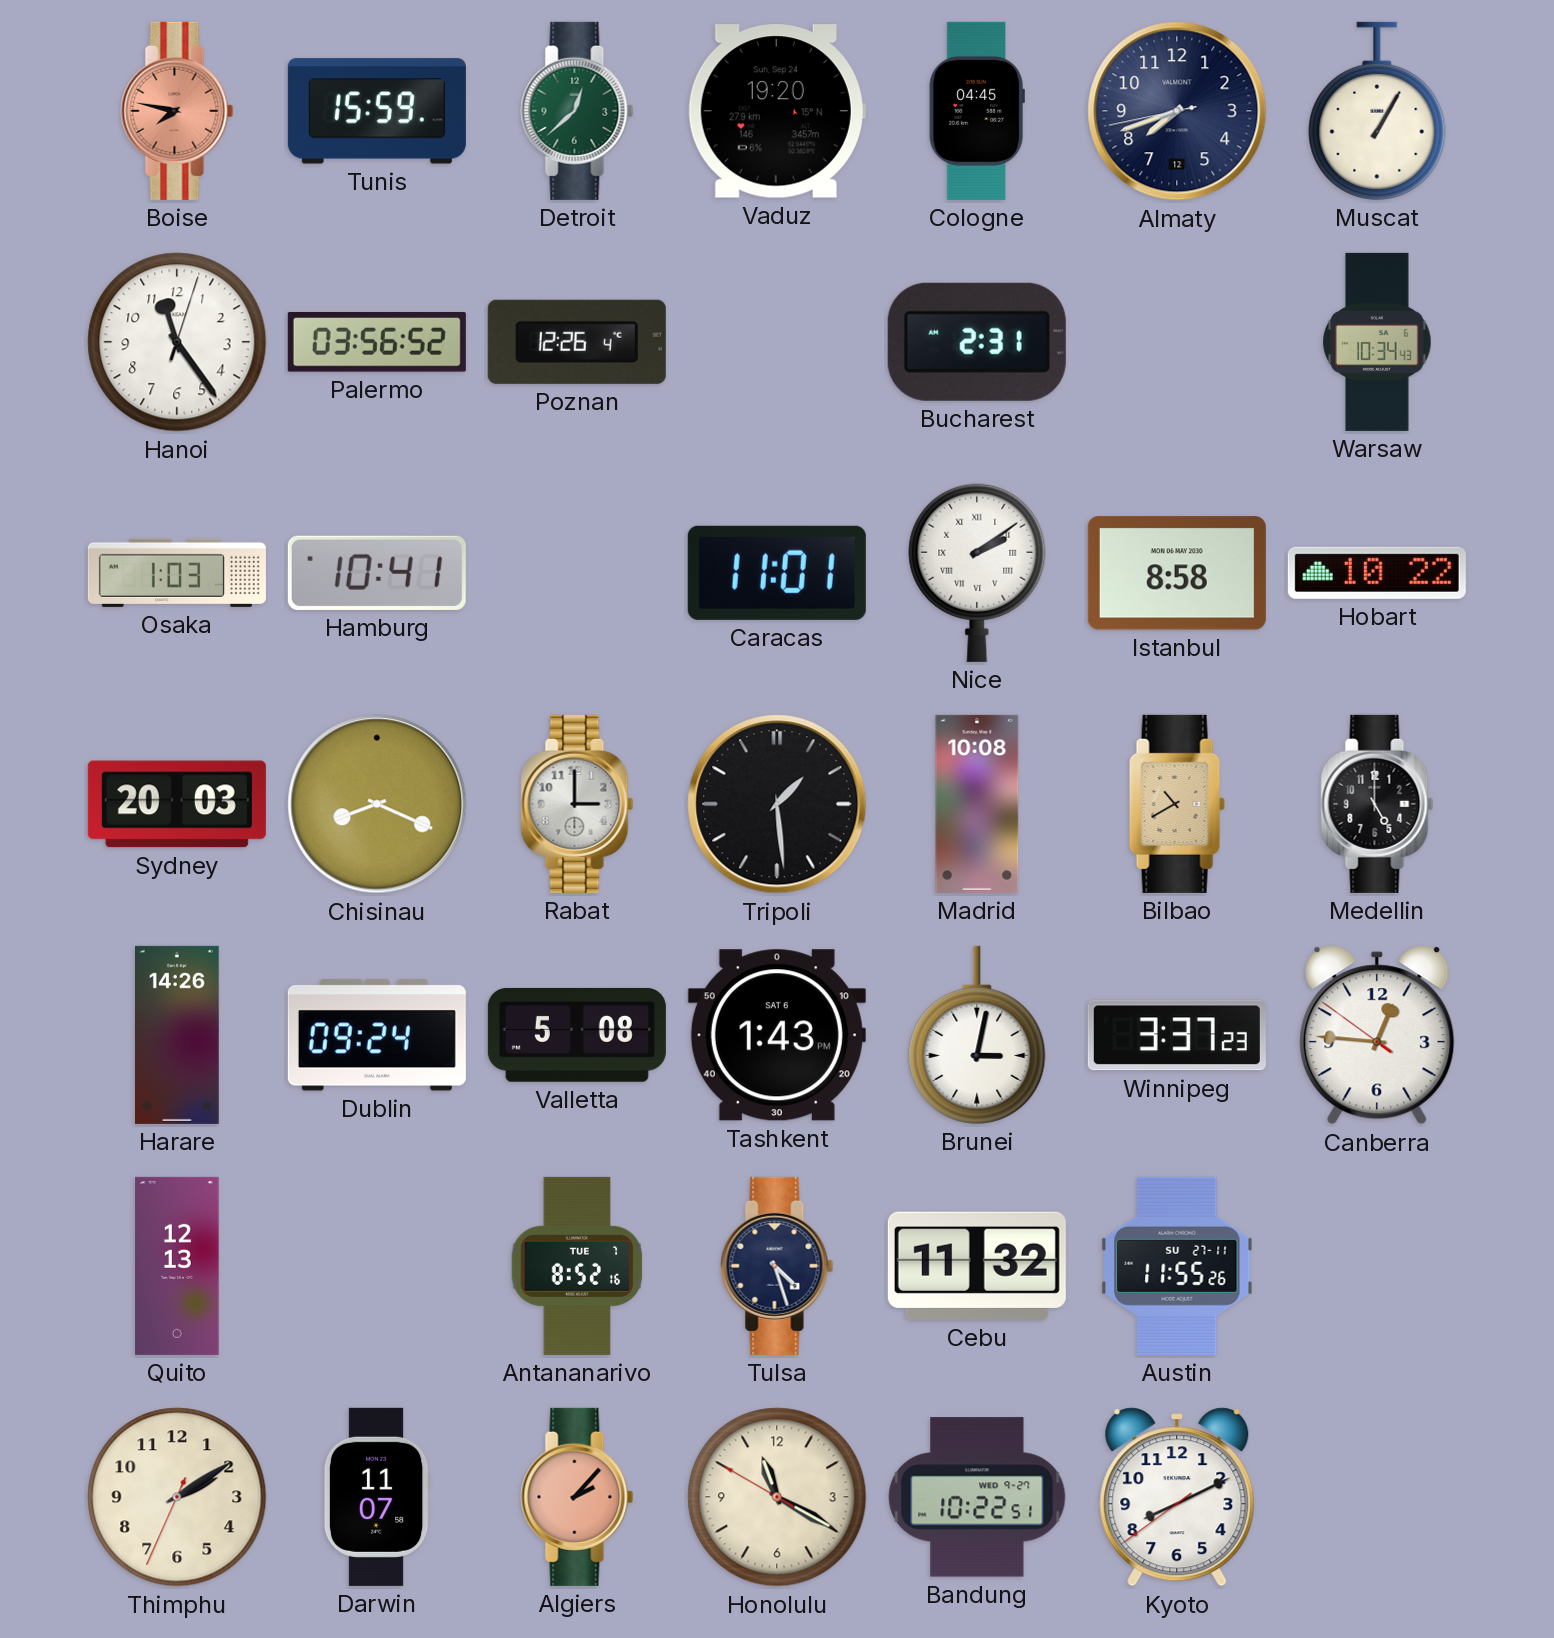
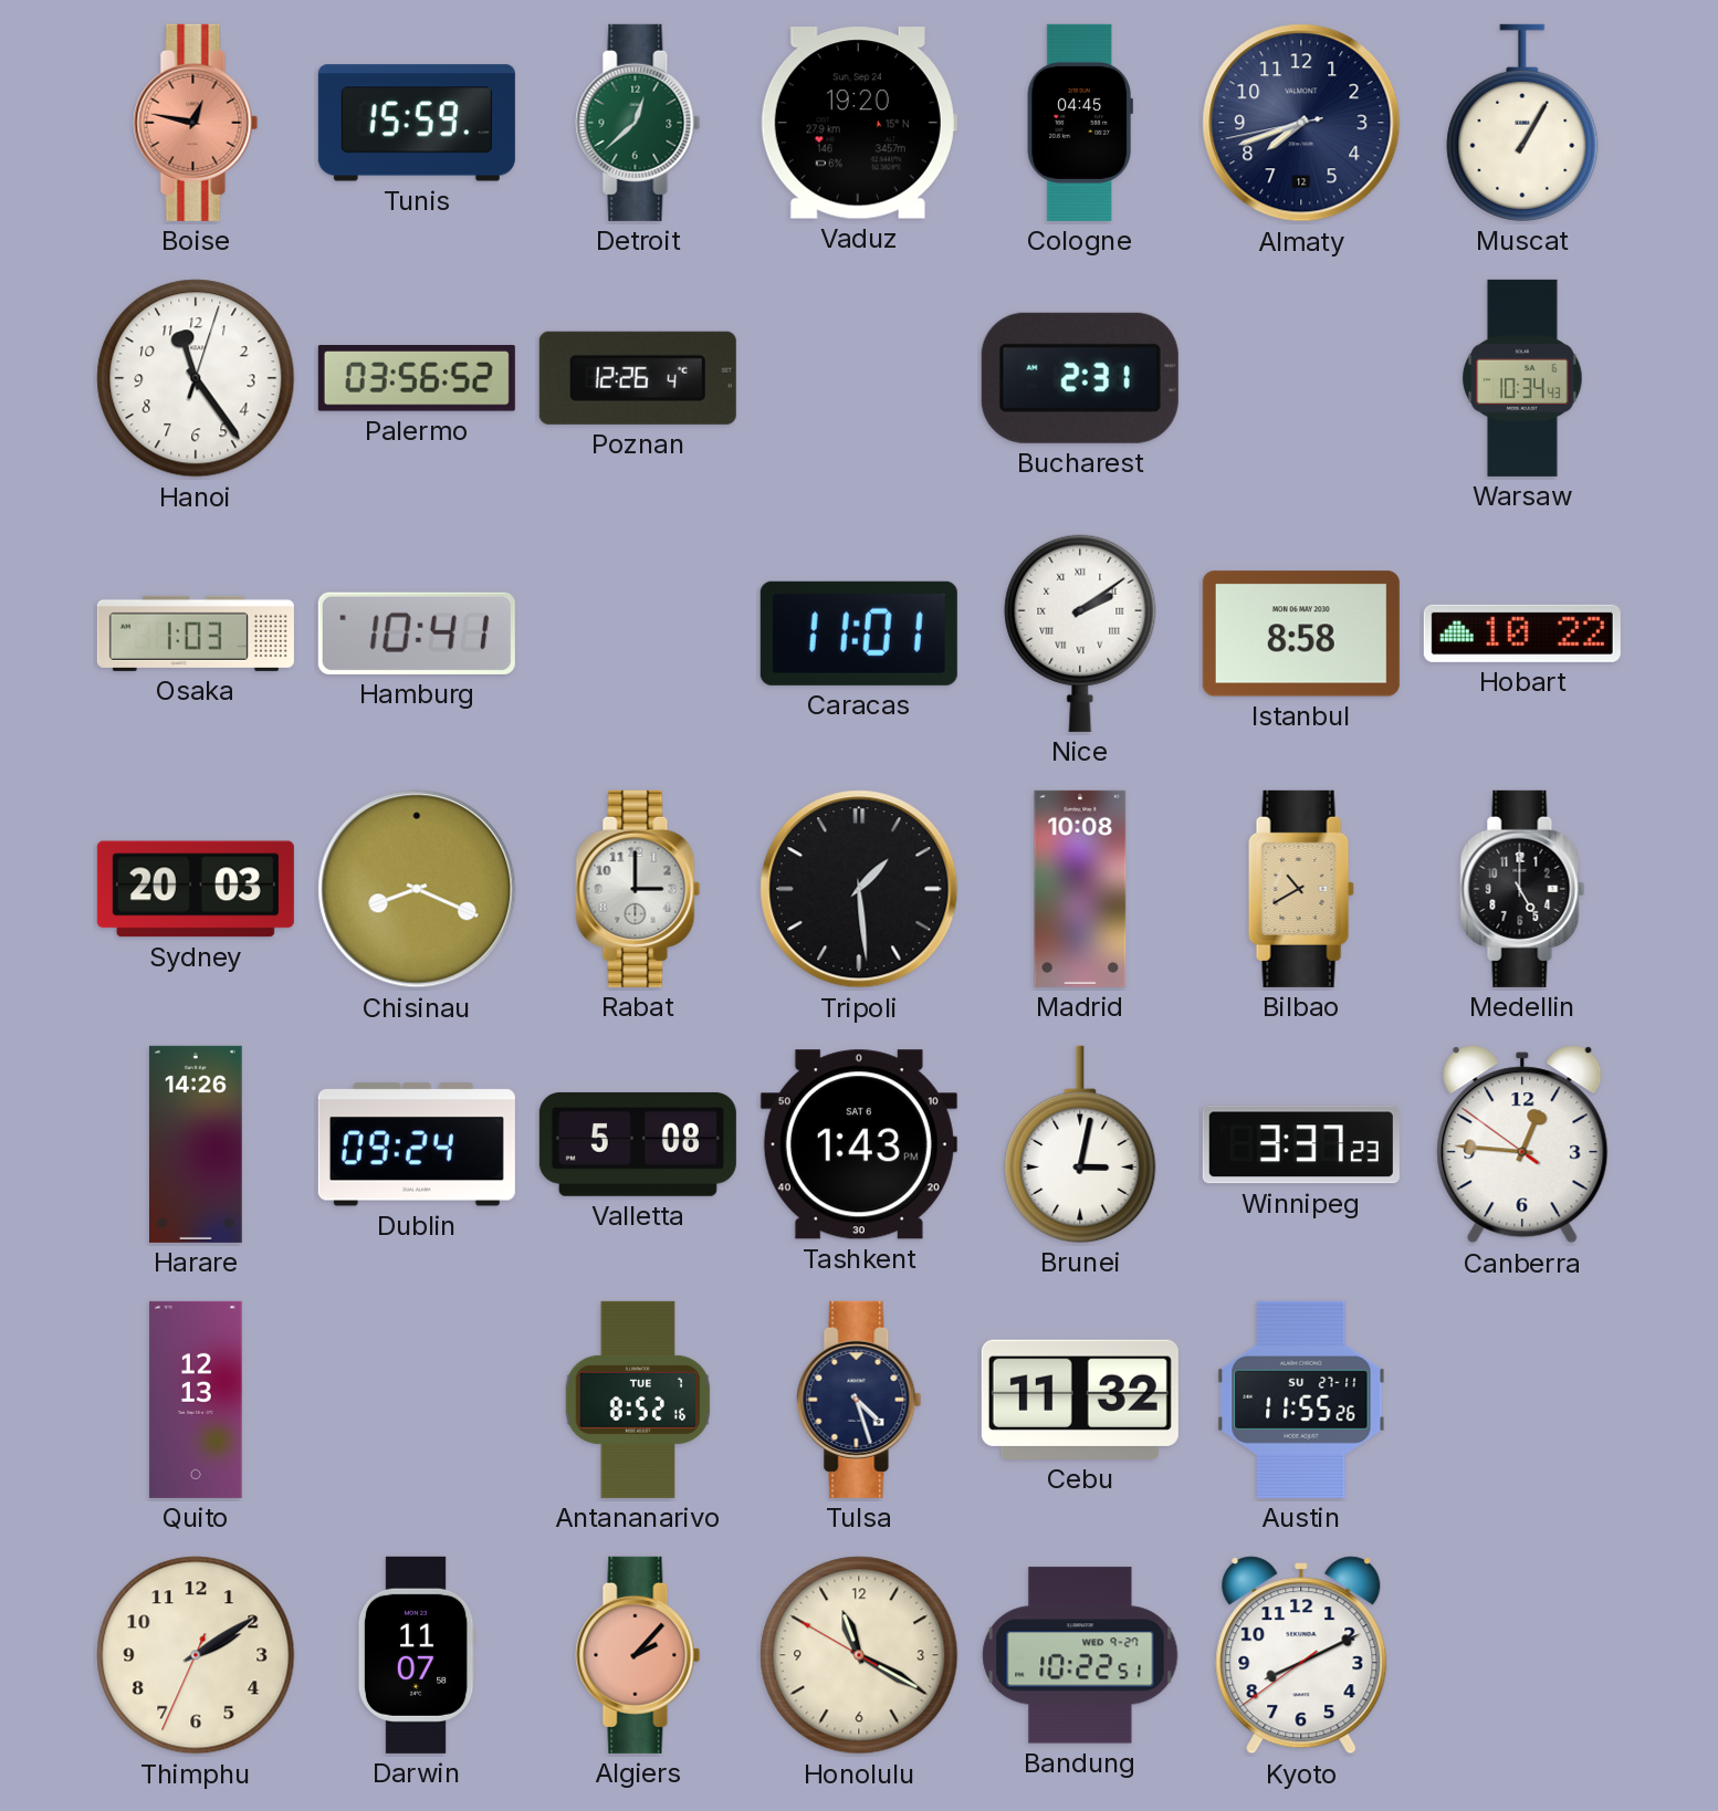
Boise: 7:47 -> 12:47
